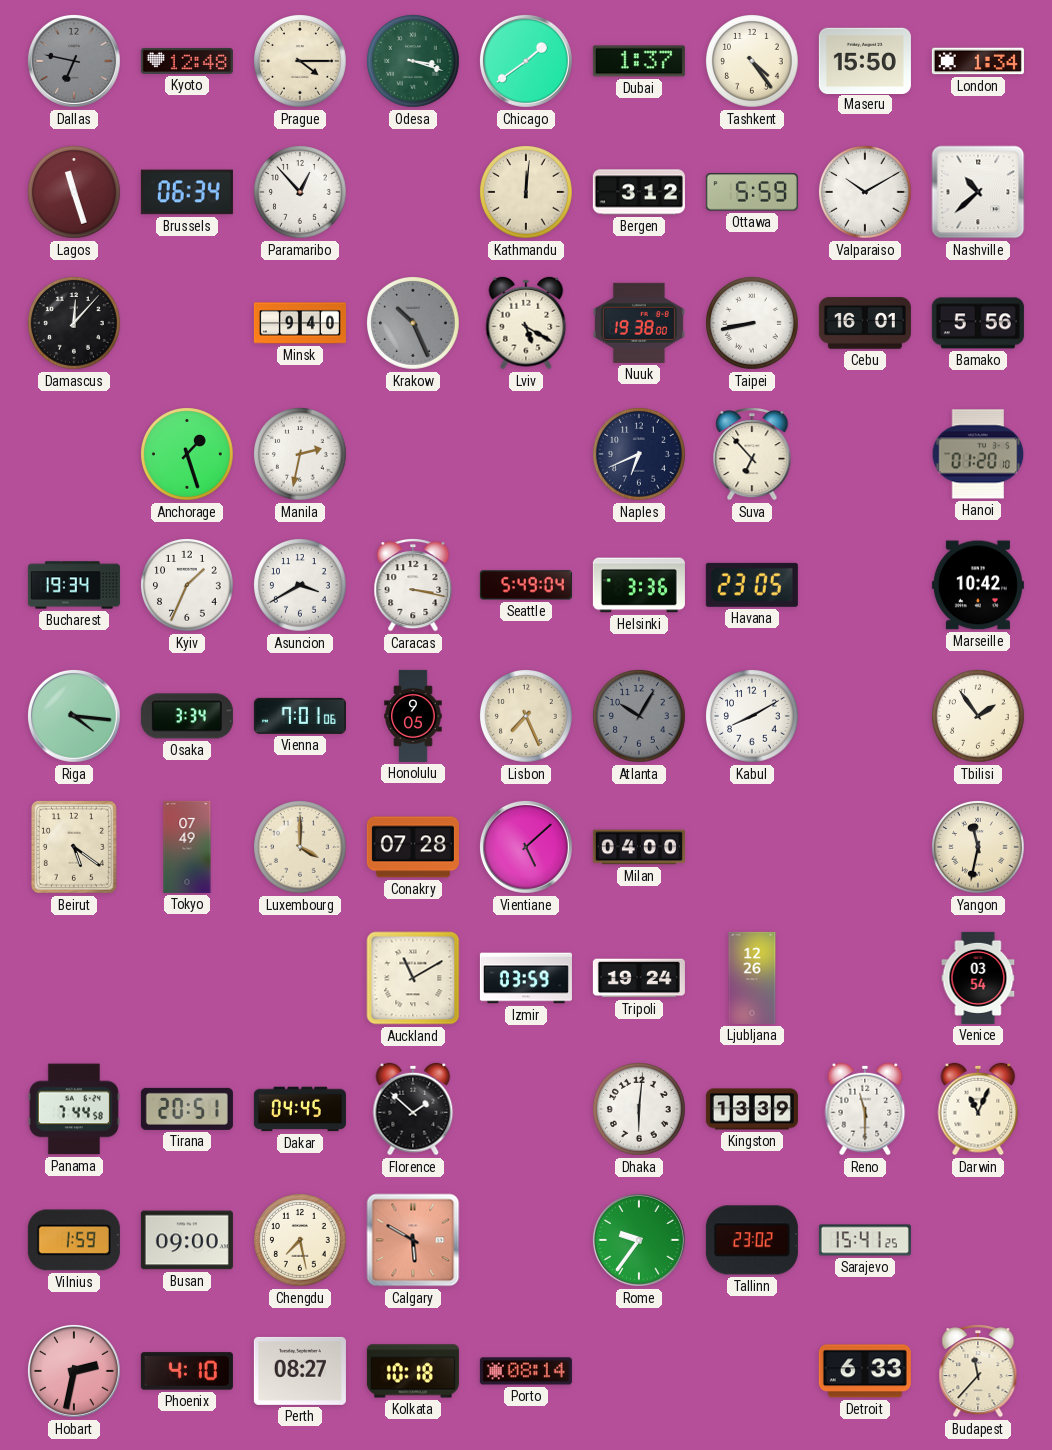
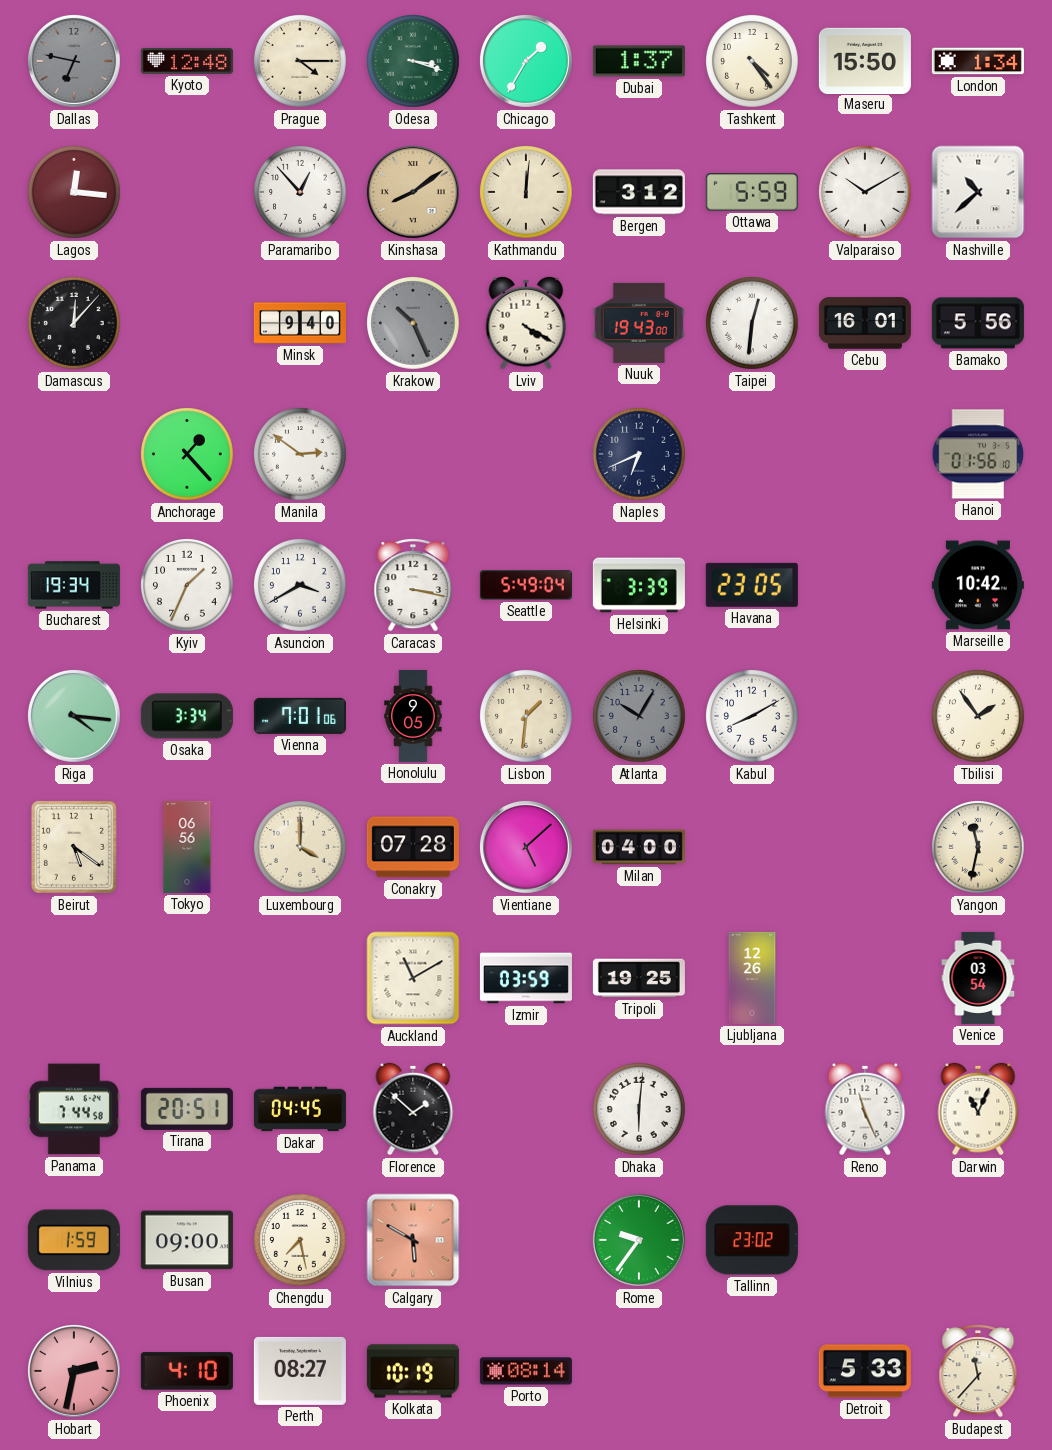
Chicago: 1:39 -> 1:35
Lagos: 11:27 -> 12:16
Brussels: 06:34 -> none
Kinshasa: none -> 8:09
Lviv: 5:20 -> 4:20
Nuuk: 19:38 -> 19:43
Taipei: 8:43 -> 12:31
Anchorage: 1:27 -> 1:23
Manila: 2:32 -> 2:51
Suva: 6:53 -> none
Hanoi: 01:20 -> 01:56
Helsinki: 3:36 -> 3:39
Lisbon: 7:26 -> 1:31
Tokyo: 07:49 -> 06:56
Tripoli: 19:24 -> 19:25
Kingston: 13:39 -> none
Reno: 11:30 -> 11:26
Sarajevo: 15:41 -> none
Kolkata: 10:18 -> 10:19
Detroit: 6:33 -> 5:33
